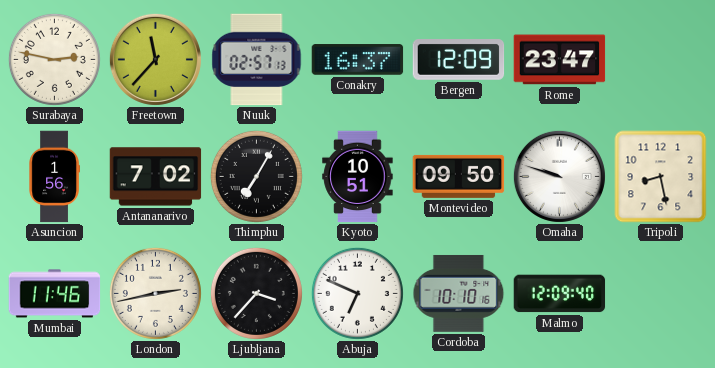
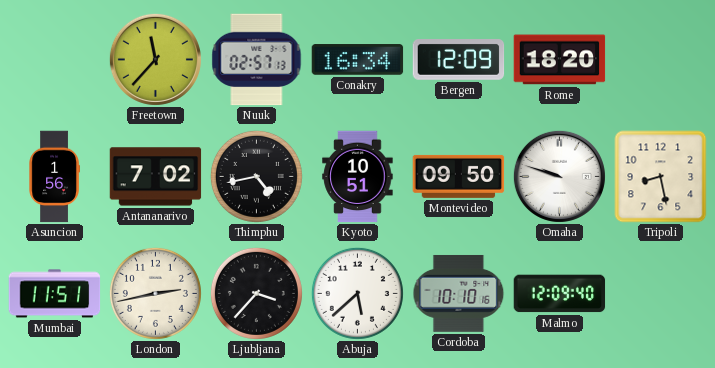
Surabaya: 2:47 -> none
Conakry: 16:37 -> 16:34
Rome: 23:47 -> 18:20
Thimphu: 7:05 -> 4:43
Mumbai: 11:46 -> 11:51
Abuja: 6:49 -> 5:38
